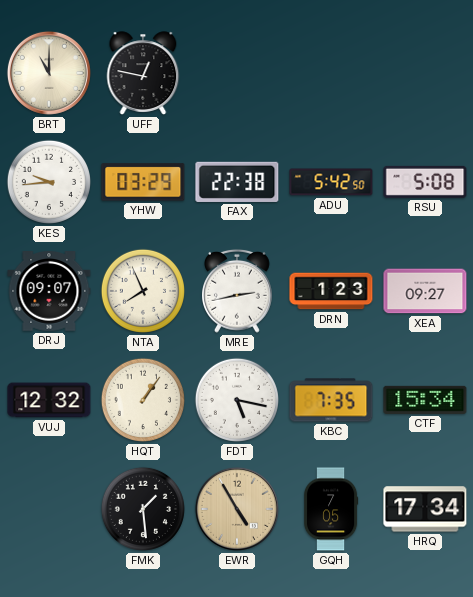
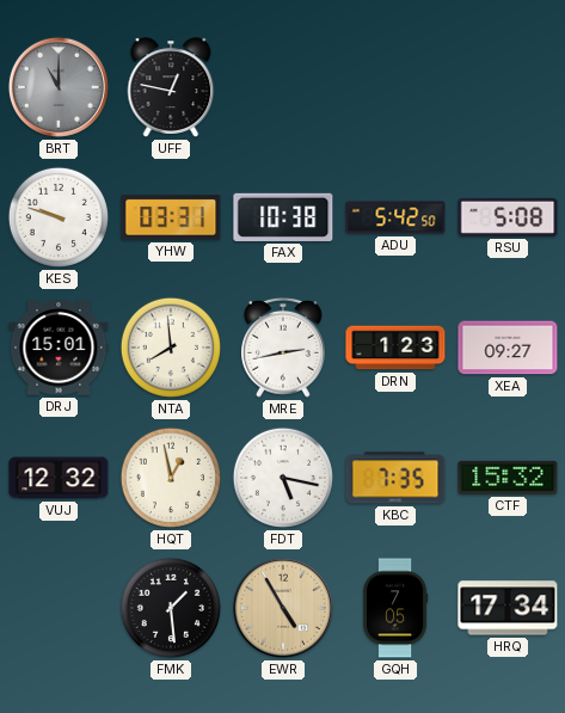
BRT dial: cream -> grey
KES: 9:44 -> 9:48
YHW: 03:29 -> 03:31
FAX: 22:38 -> 10:38
DRJ: 09:07 -> 15:01
NTA: 7:56 -> 7:59
HQT: 1:06 -> 12:58
CTF: 15:34 -> 15:32
